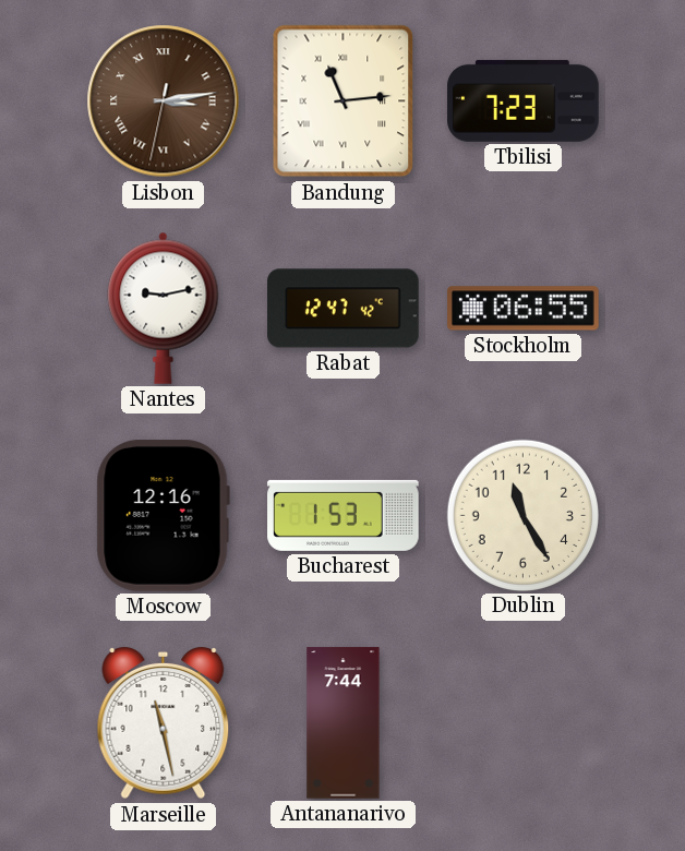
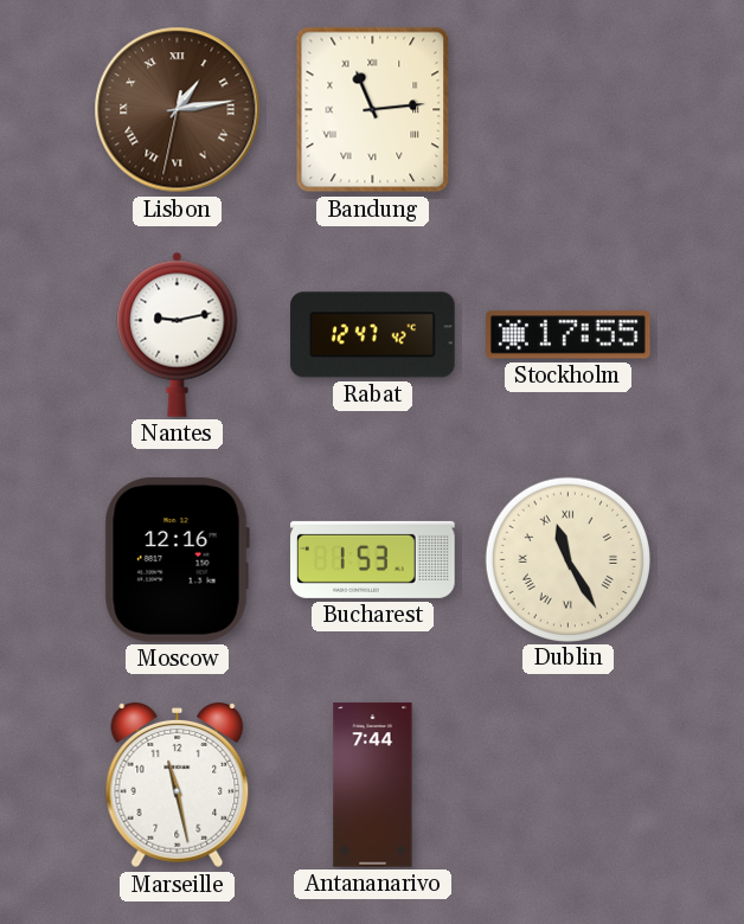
Lisbon: 3:13 -> 1:13
Tbilisi: 7:23 -> none
Stockholm: 06:55 -> 17:55
Dublin numerals: Arabic -> Roman
